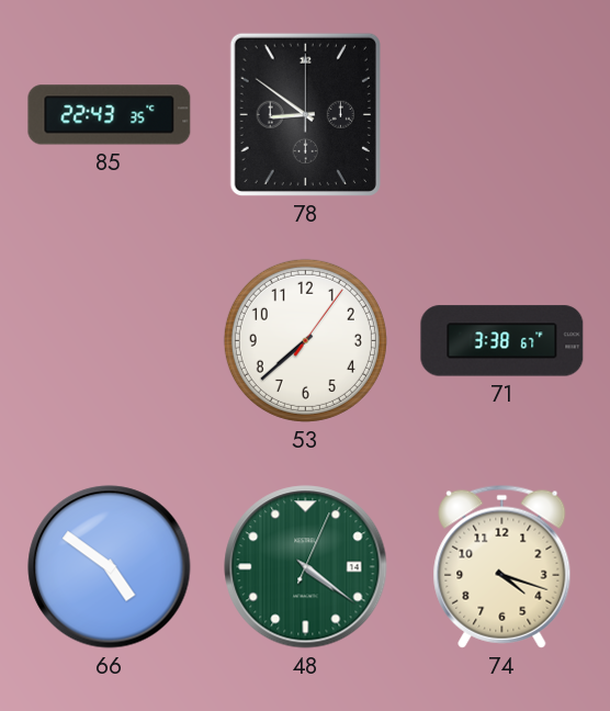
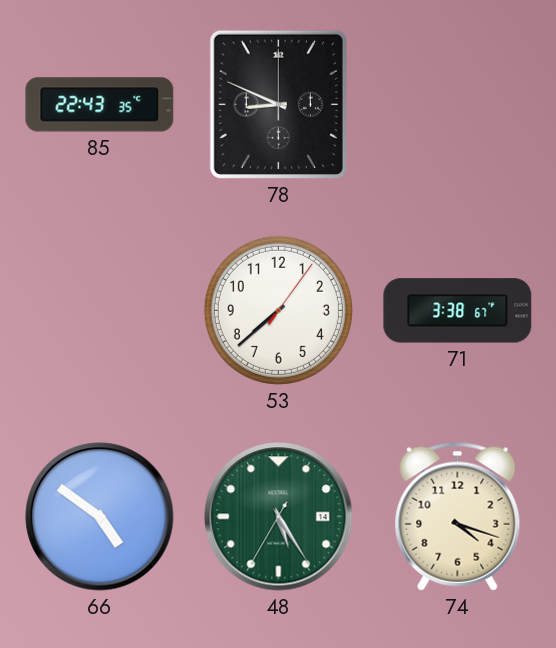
78: 8:51 -> 8:49
48: 4:21 -> 5:24
